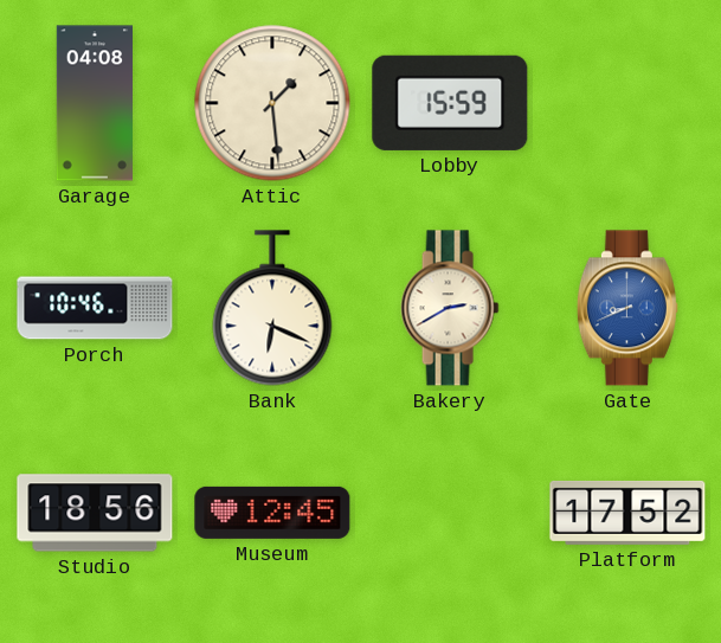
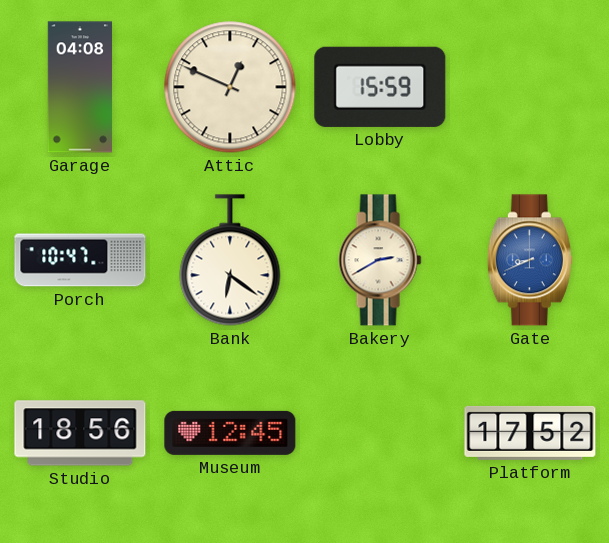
Attic: 1:29 -> 12:49
Porch: 10:46 -> 10:47
Bank: 6:19 -> 6:21
